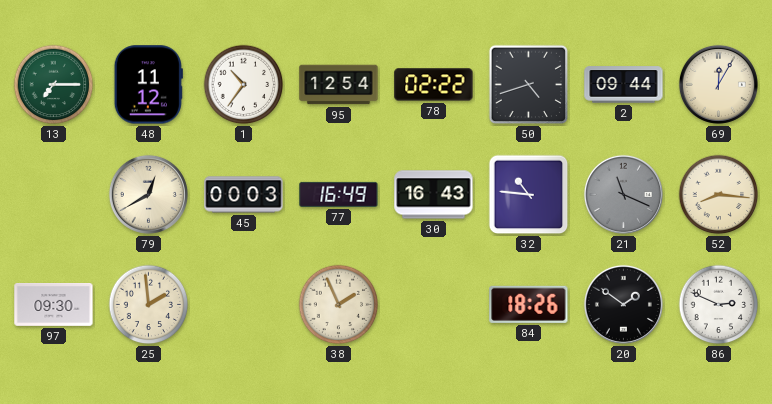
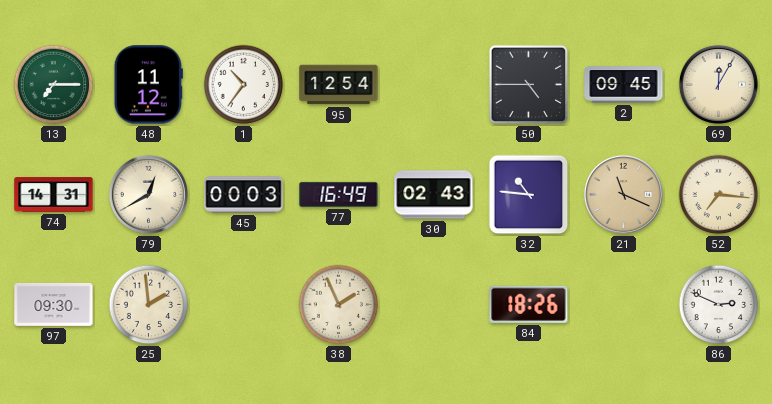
78: 02:22 -> none
50: 4:42 -> 4:45
2: 09:44 -> 09:45
74: none -> 14:31
30: 16:43 -> 02:43
21 dial: grey -> champagne
52: 8:16 -> 7:16
20: 1:51 -> none
